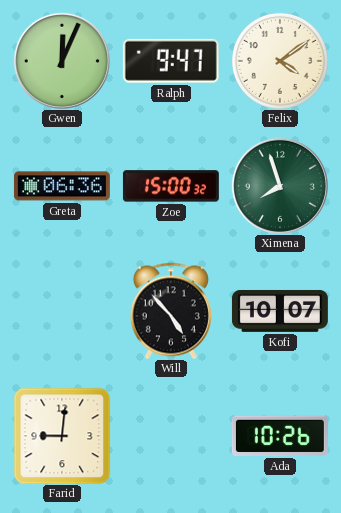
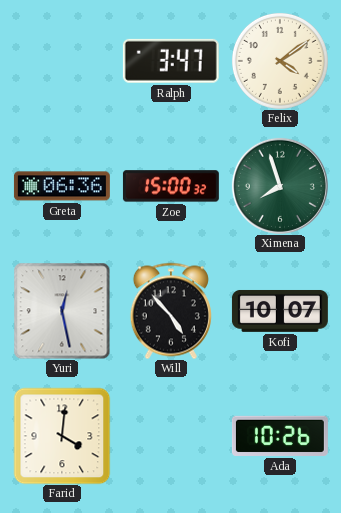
Gwen: 12:04 -> none
Ralph: 9:47 -> 3:47
Yuri: none -> 12:28
Farid: 9:01 -> 4:01
